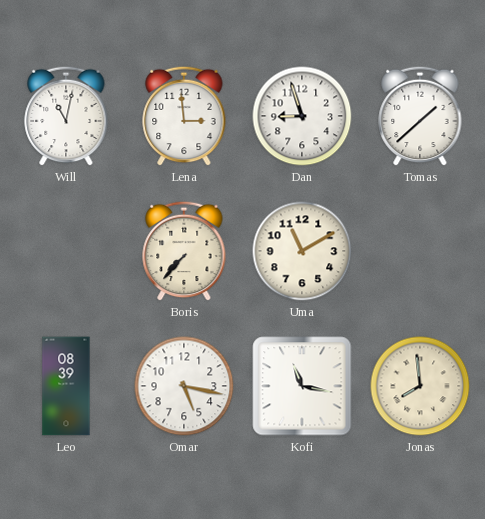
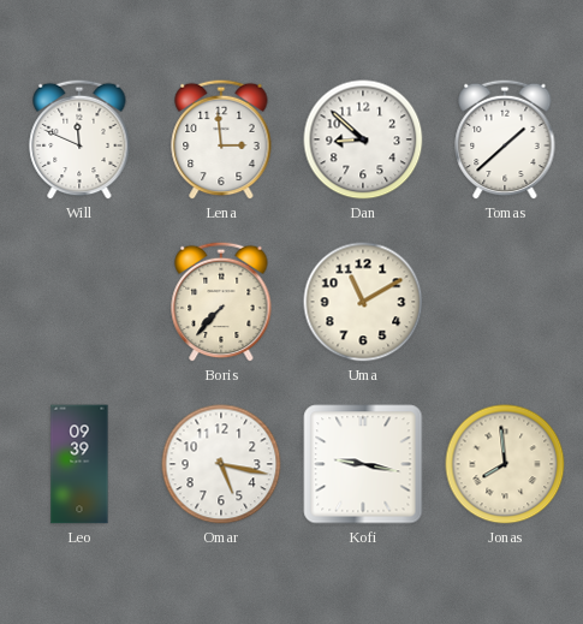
Will: 11:02 -> 11:49
Dan: 8:57 -> 8:52
Leo: 08:39 -> 09:39
Kofi: 11:17 -> 9:17
